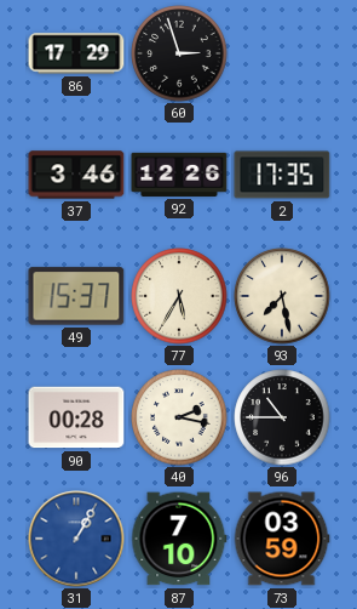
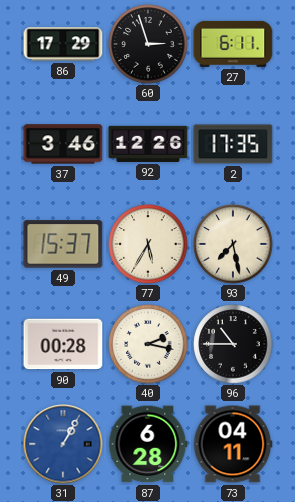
27: none -> 6:11
87: 7:10 -> 6:28
73: 03:59 -> 04:11
